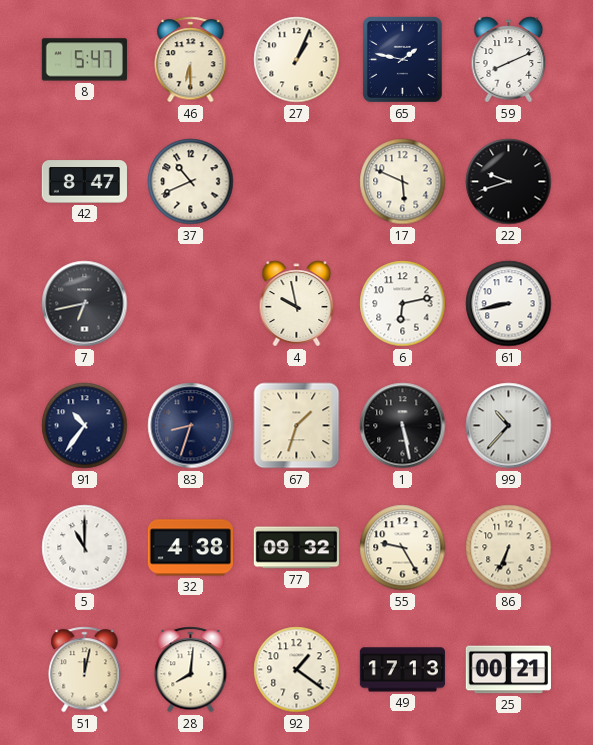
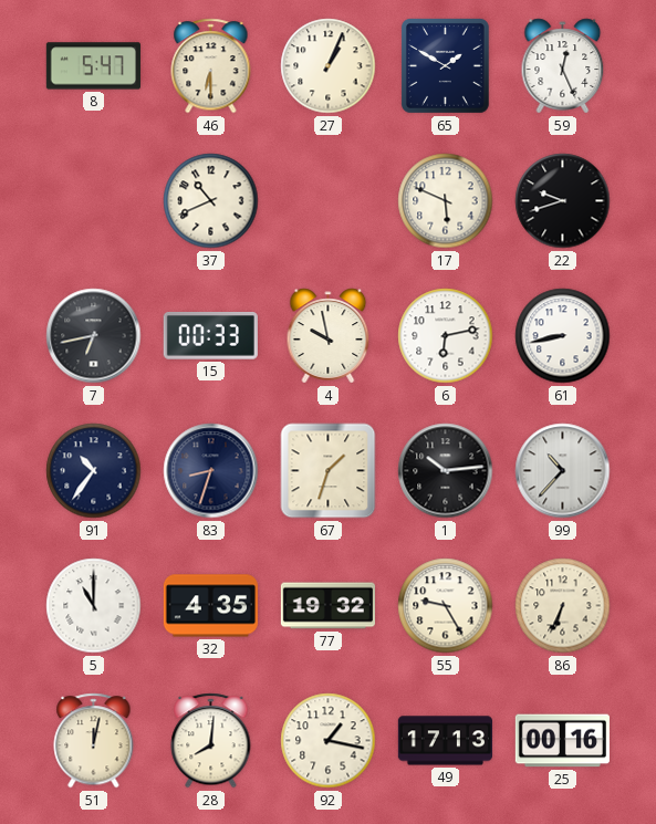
65: 1:47 -> 1:50
59: 8:11 -> 12:26
42: 8:47 -> none
15: none -> 00:33
1: 5:28 -> 10:14
32: 4:38 -> 4:35
77: 09:32 -> 19:32
92: 1:21 -> 1:17
25: 00:21 -> 00:16
